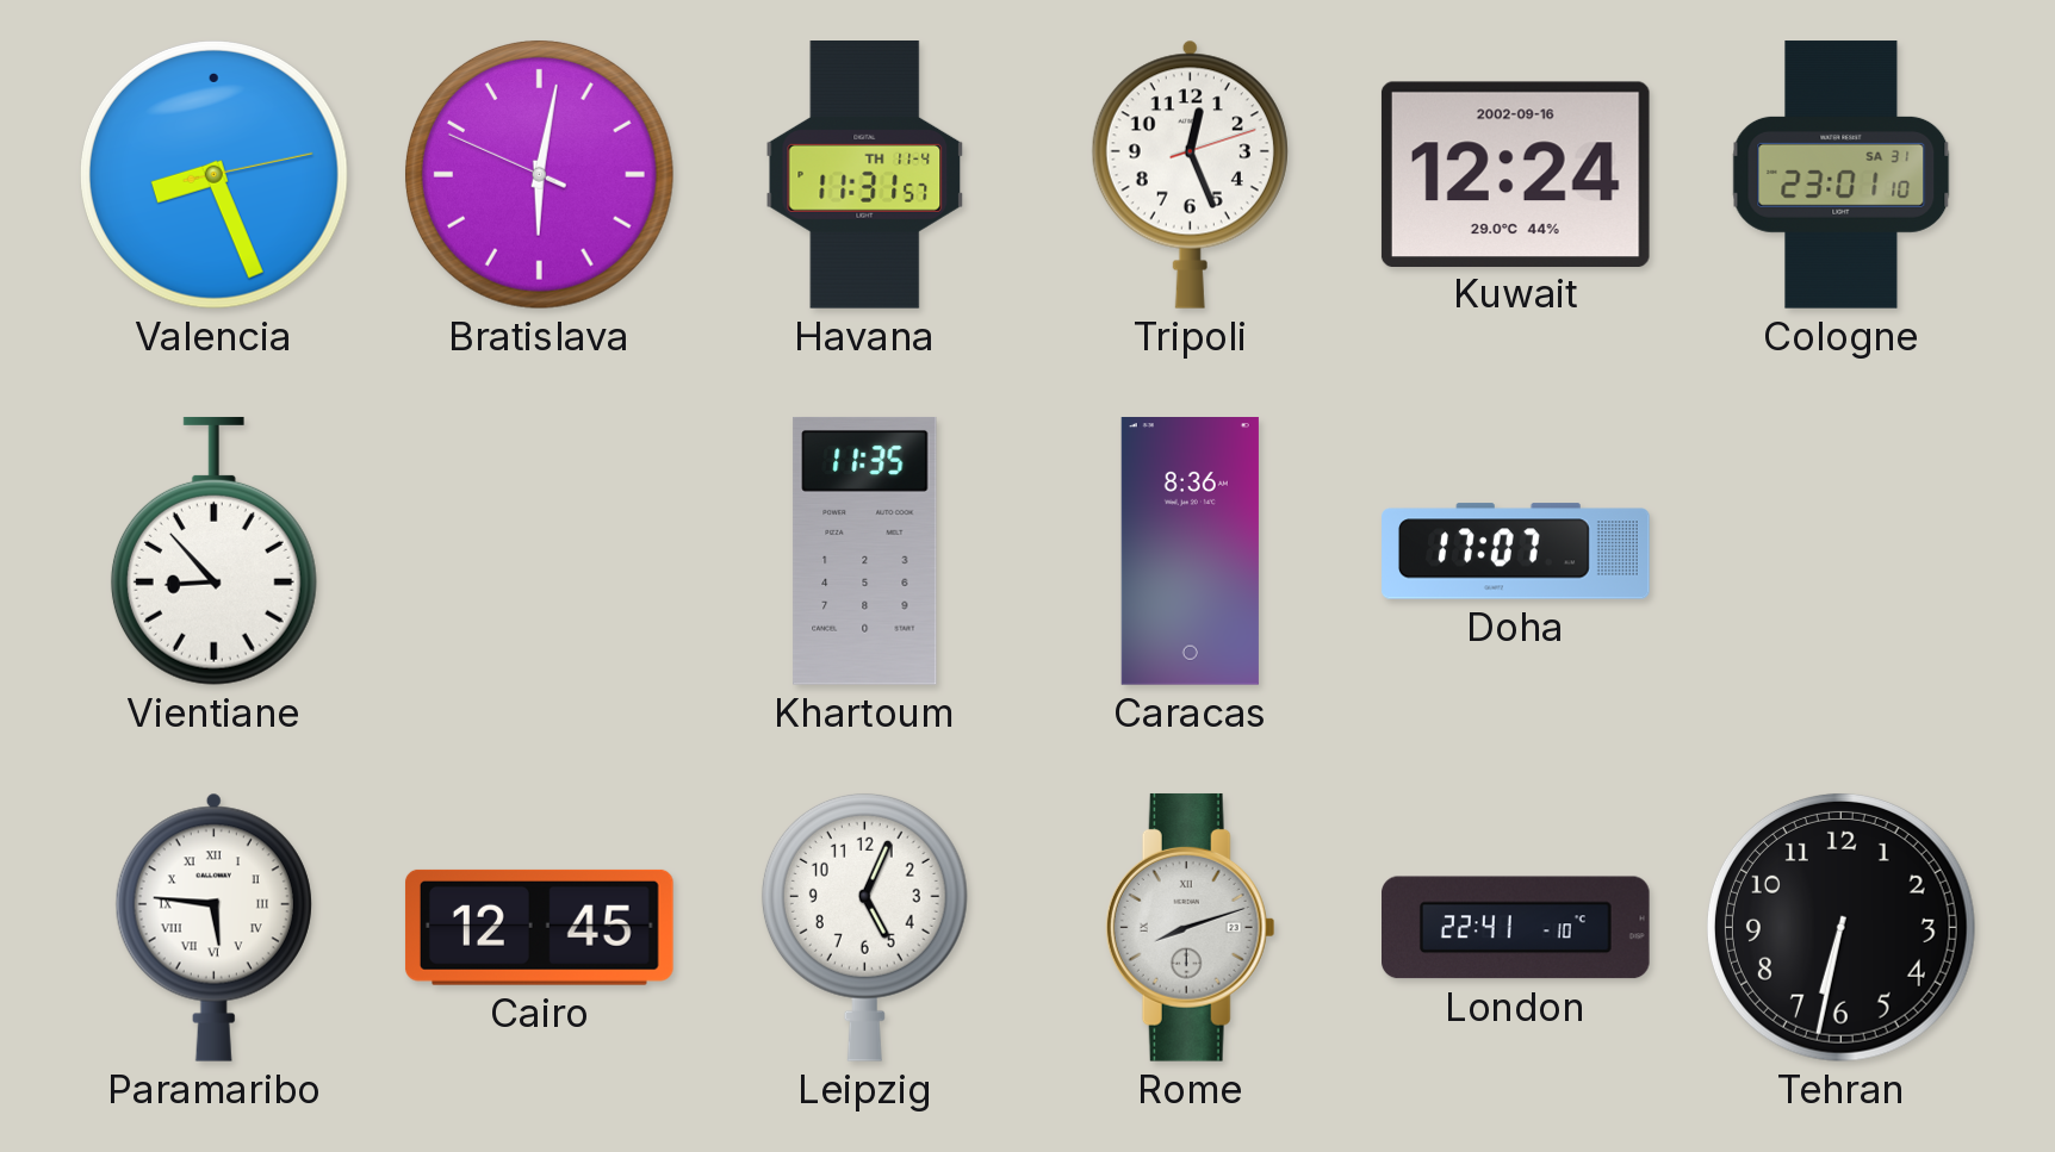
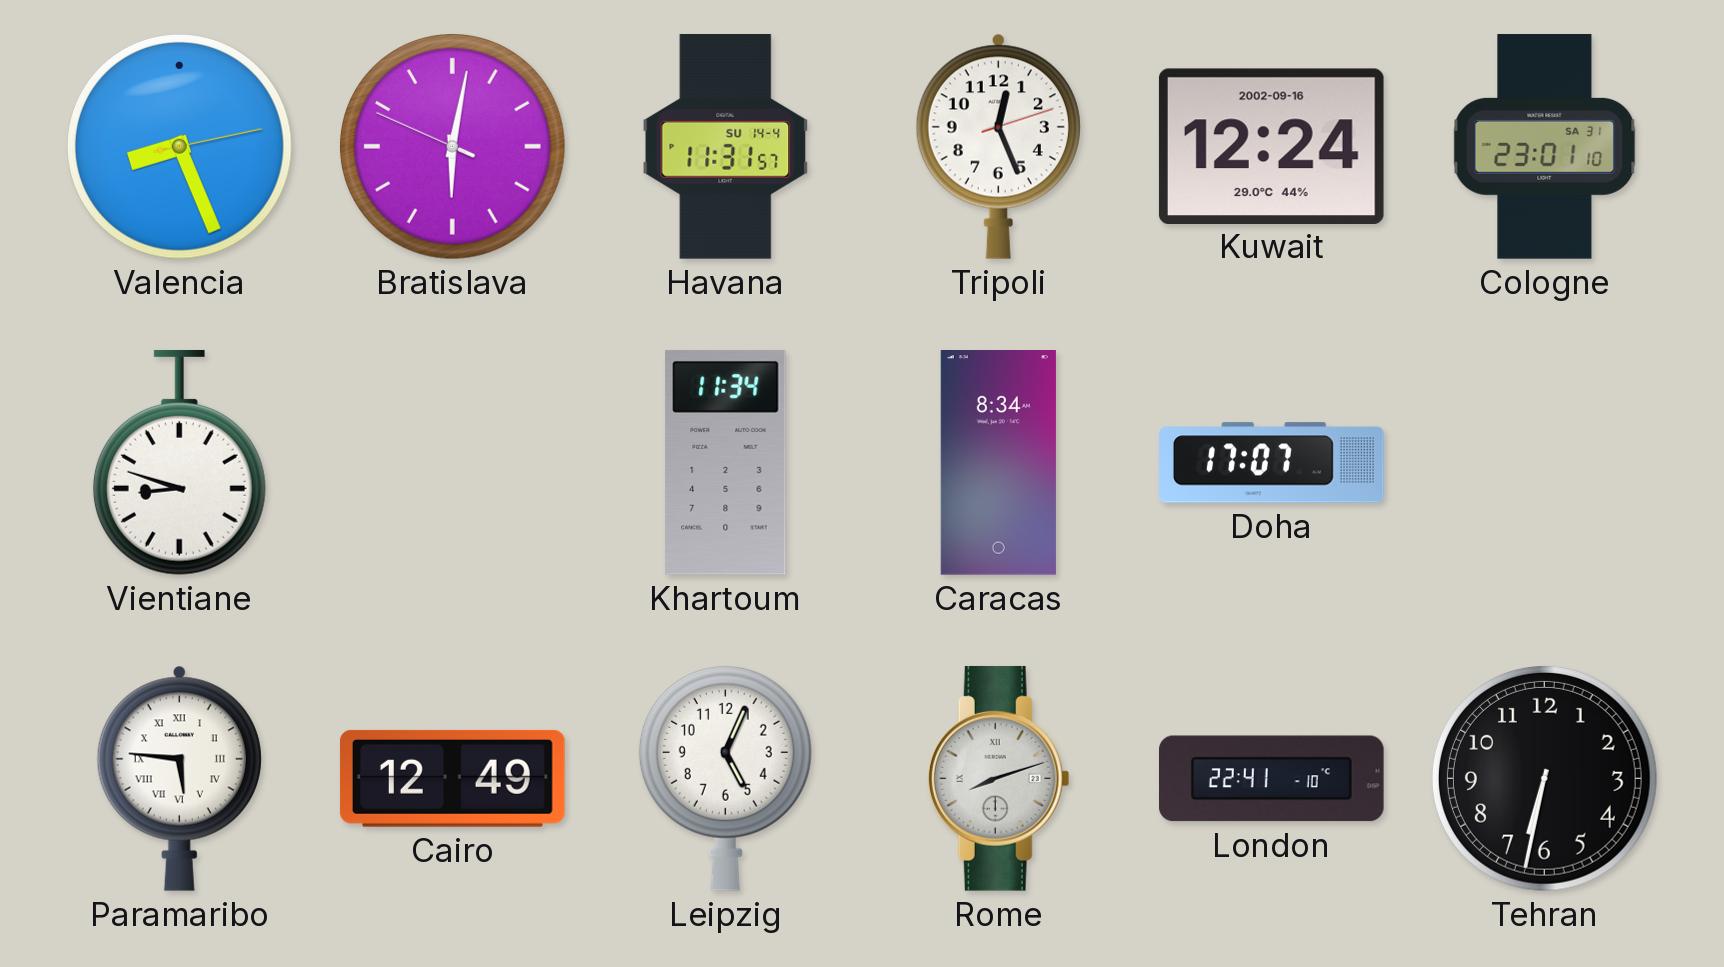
Havana date: TH 11-4 -> SU 14-4
Vientiane: 8:53 -> 8:48
Khartoum: 11:35 -> 11:34
Caracas: 8:36 -> 8:34
Cairo: 12:45 -> 12:49
